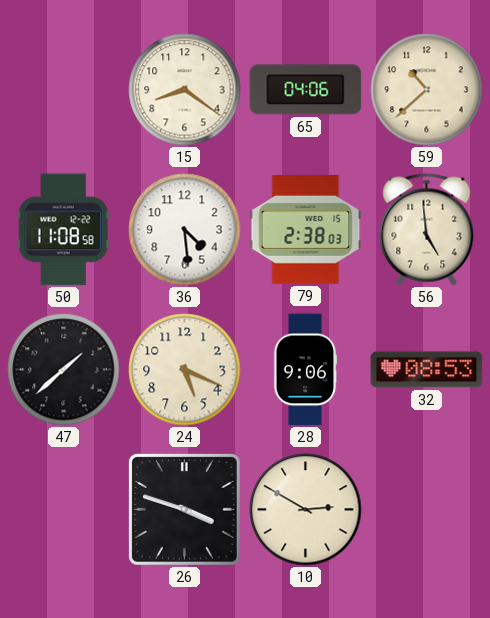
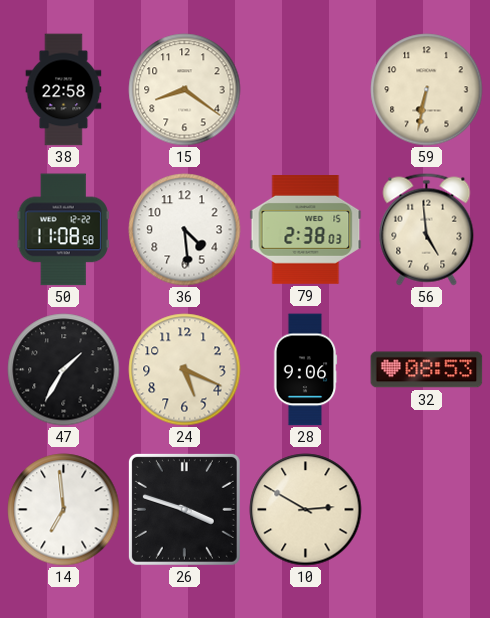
38: none -> 22:58
65: 04:06 -> none
59: 10:38 -> 6:32
47: 1:38 -> 1:35
14: none -> 6:59
